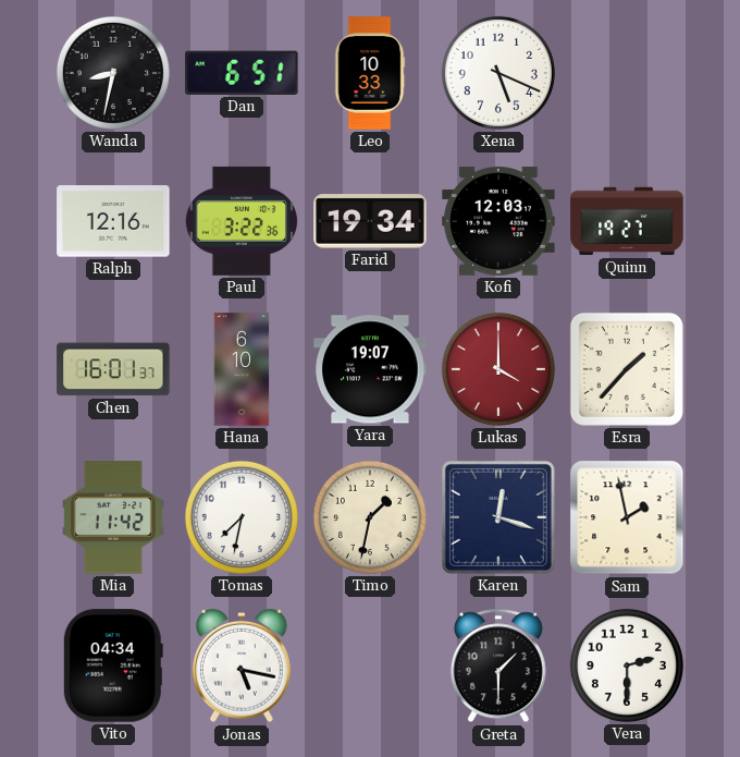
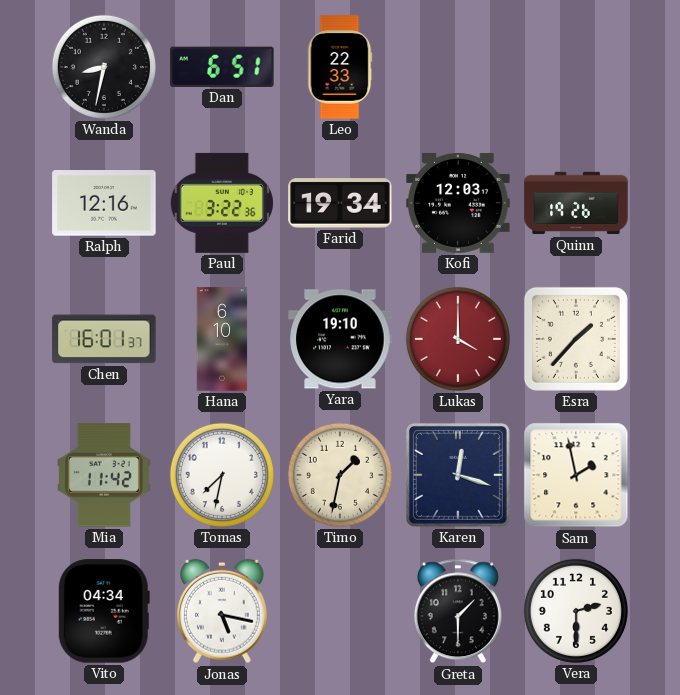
Leo: 10:33 -> 22:33
Xena: 5:19 -> none
Quinn: 19:27 -> 19:26
Yara: 19:07 -> 19:10
